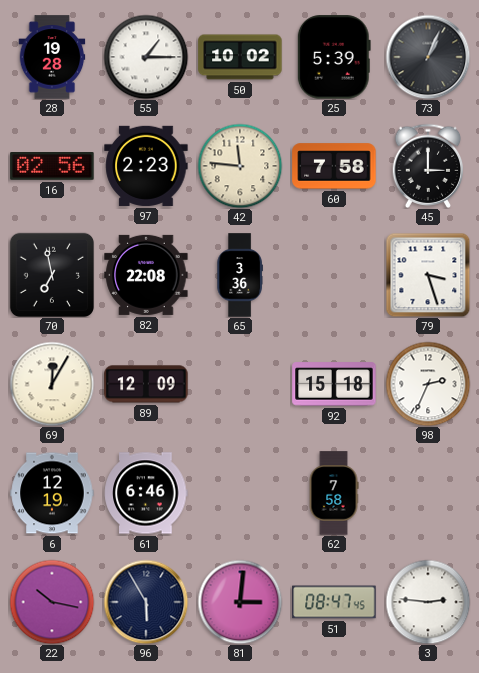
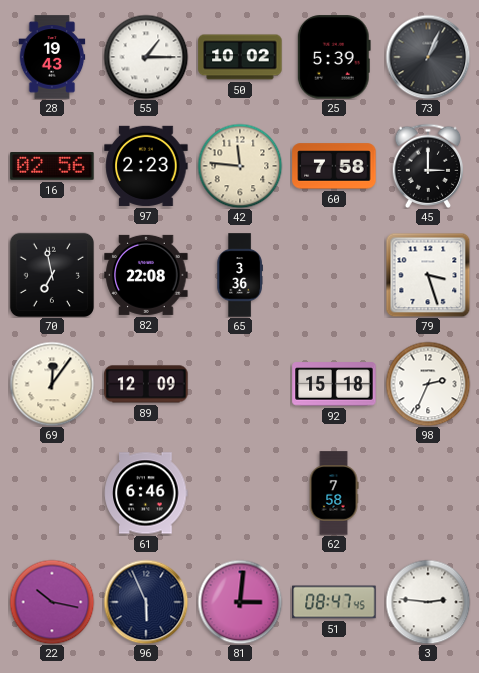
28: 19:28 -> 19:43
69: 12:05 -> 12:06
6: 12:19 -> none
96: 5:55 -> 5:56
